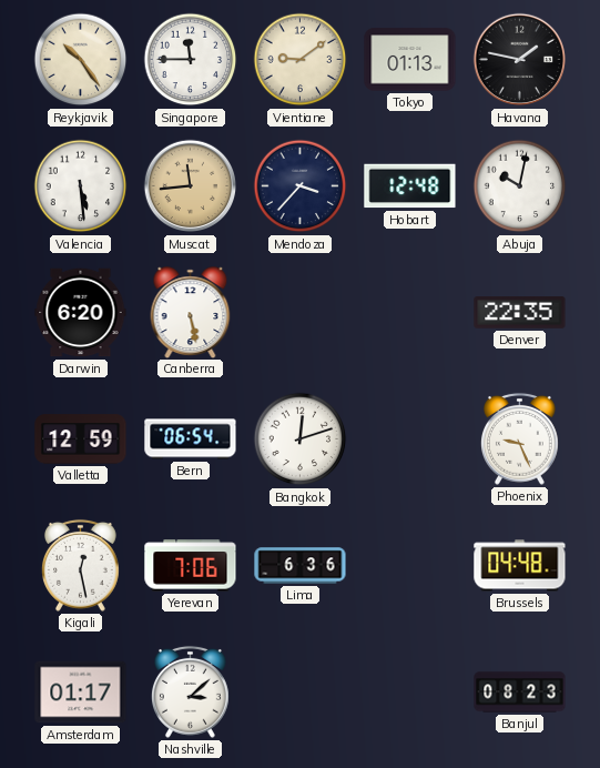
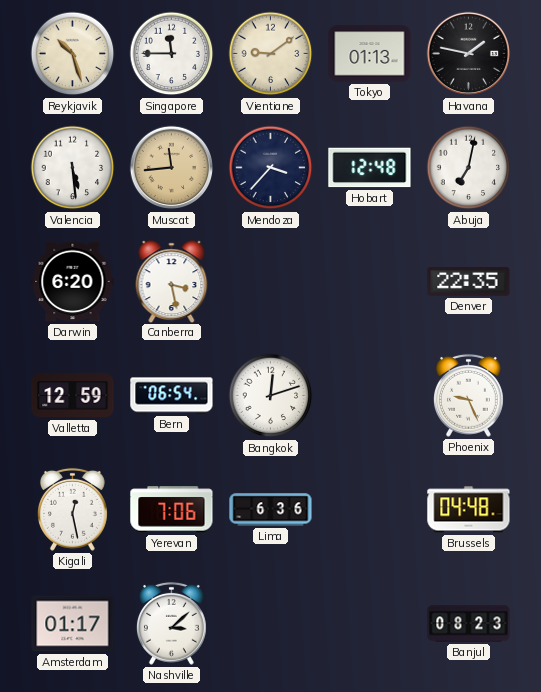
Reykjavik: 10:24 -> 10:27
Abuja: 10:02 -> 7:02
Canberra: 5:28 -> 3:28
